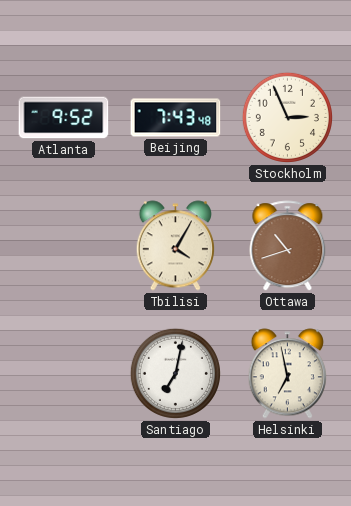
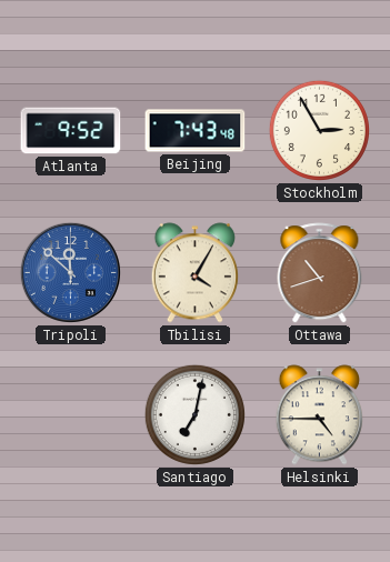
Stockholm: 2:56 -> 2:55
Tripoli: none -> 11:52
Helsinki: 6:58 -> 4:45
